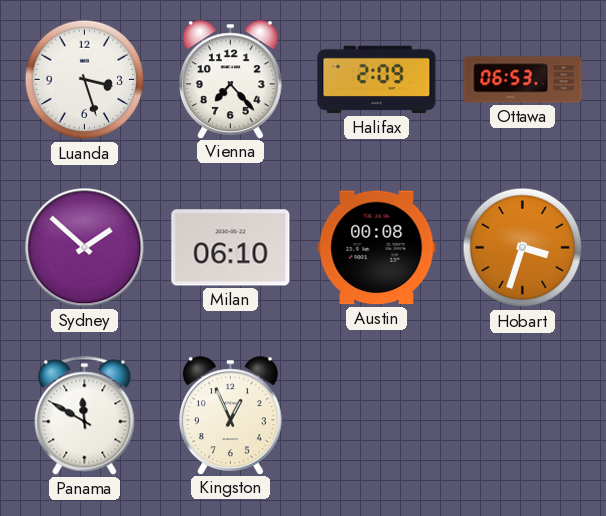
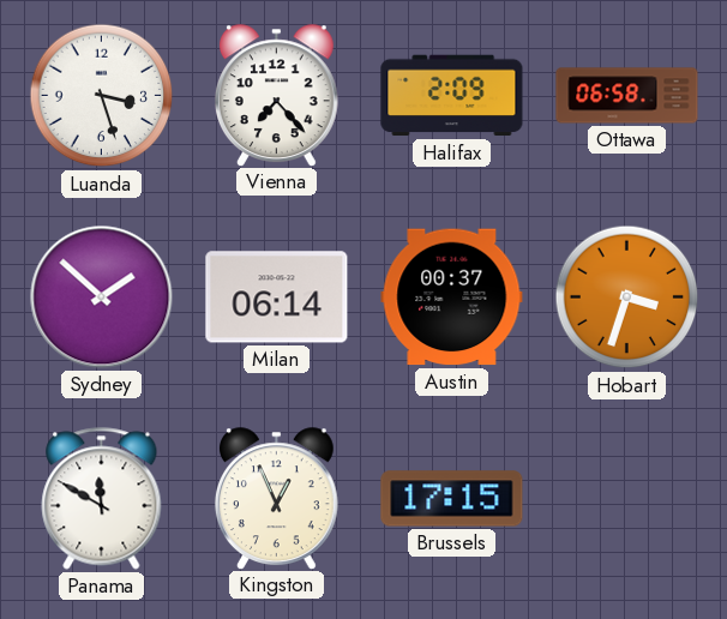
Ottawa: 06:53 -> 06:58
Milan: 06:10 -> 06:14
Austin: 00:08 -> 00:37
Brussels: none -> 17:15
